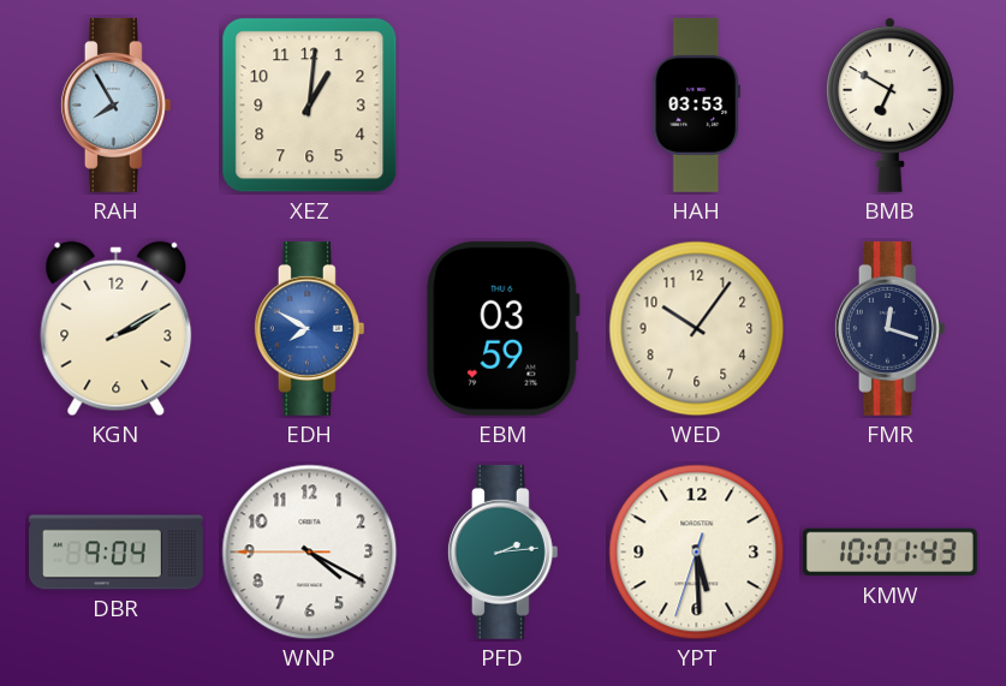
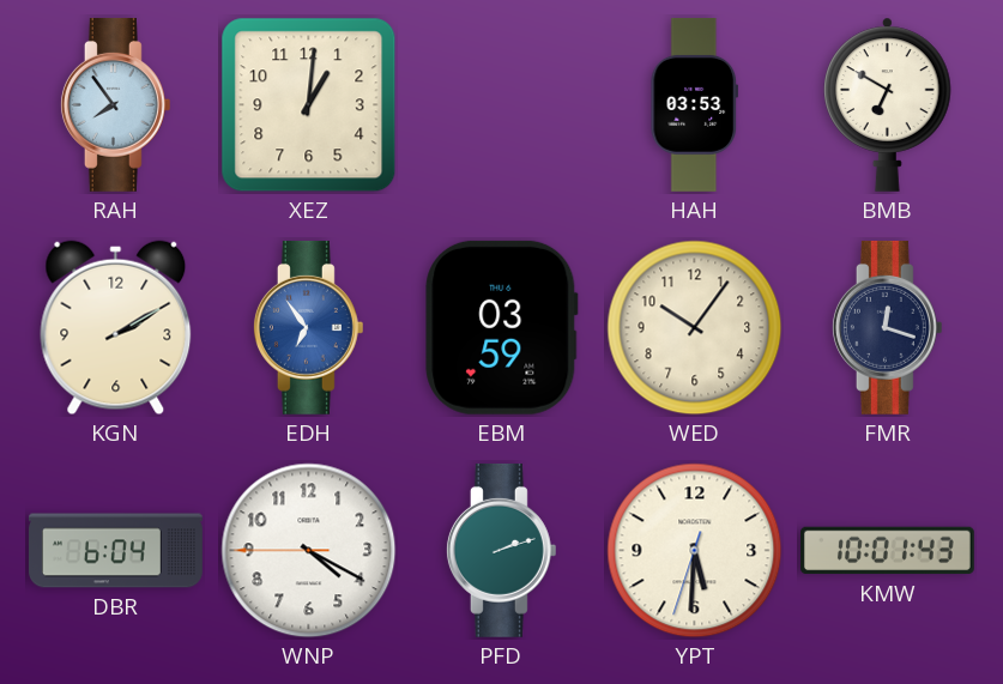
RAH: 7:55 -> 7:54
EDH: 7:50 -> 6:54
DBR: 9:04 -> 6:04
PFD: 2:14 -> 2:12
YPT: 5:29 -> 5:30
